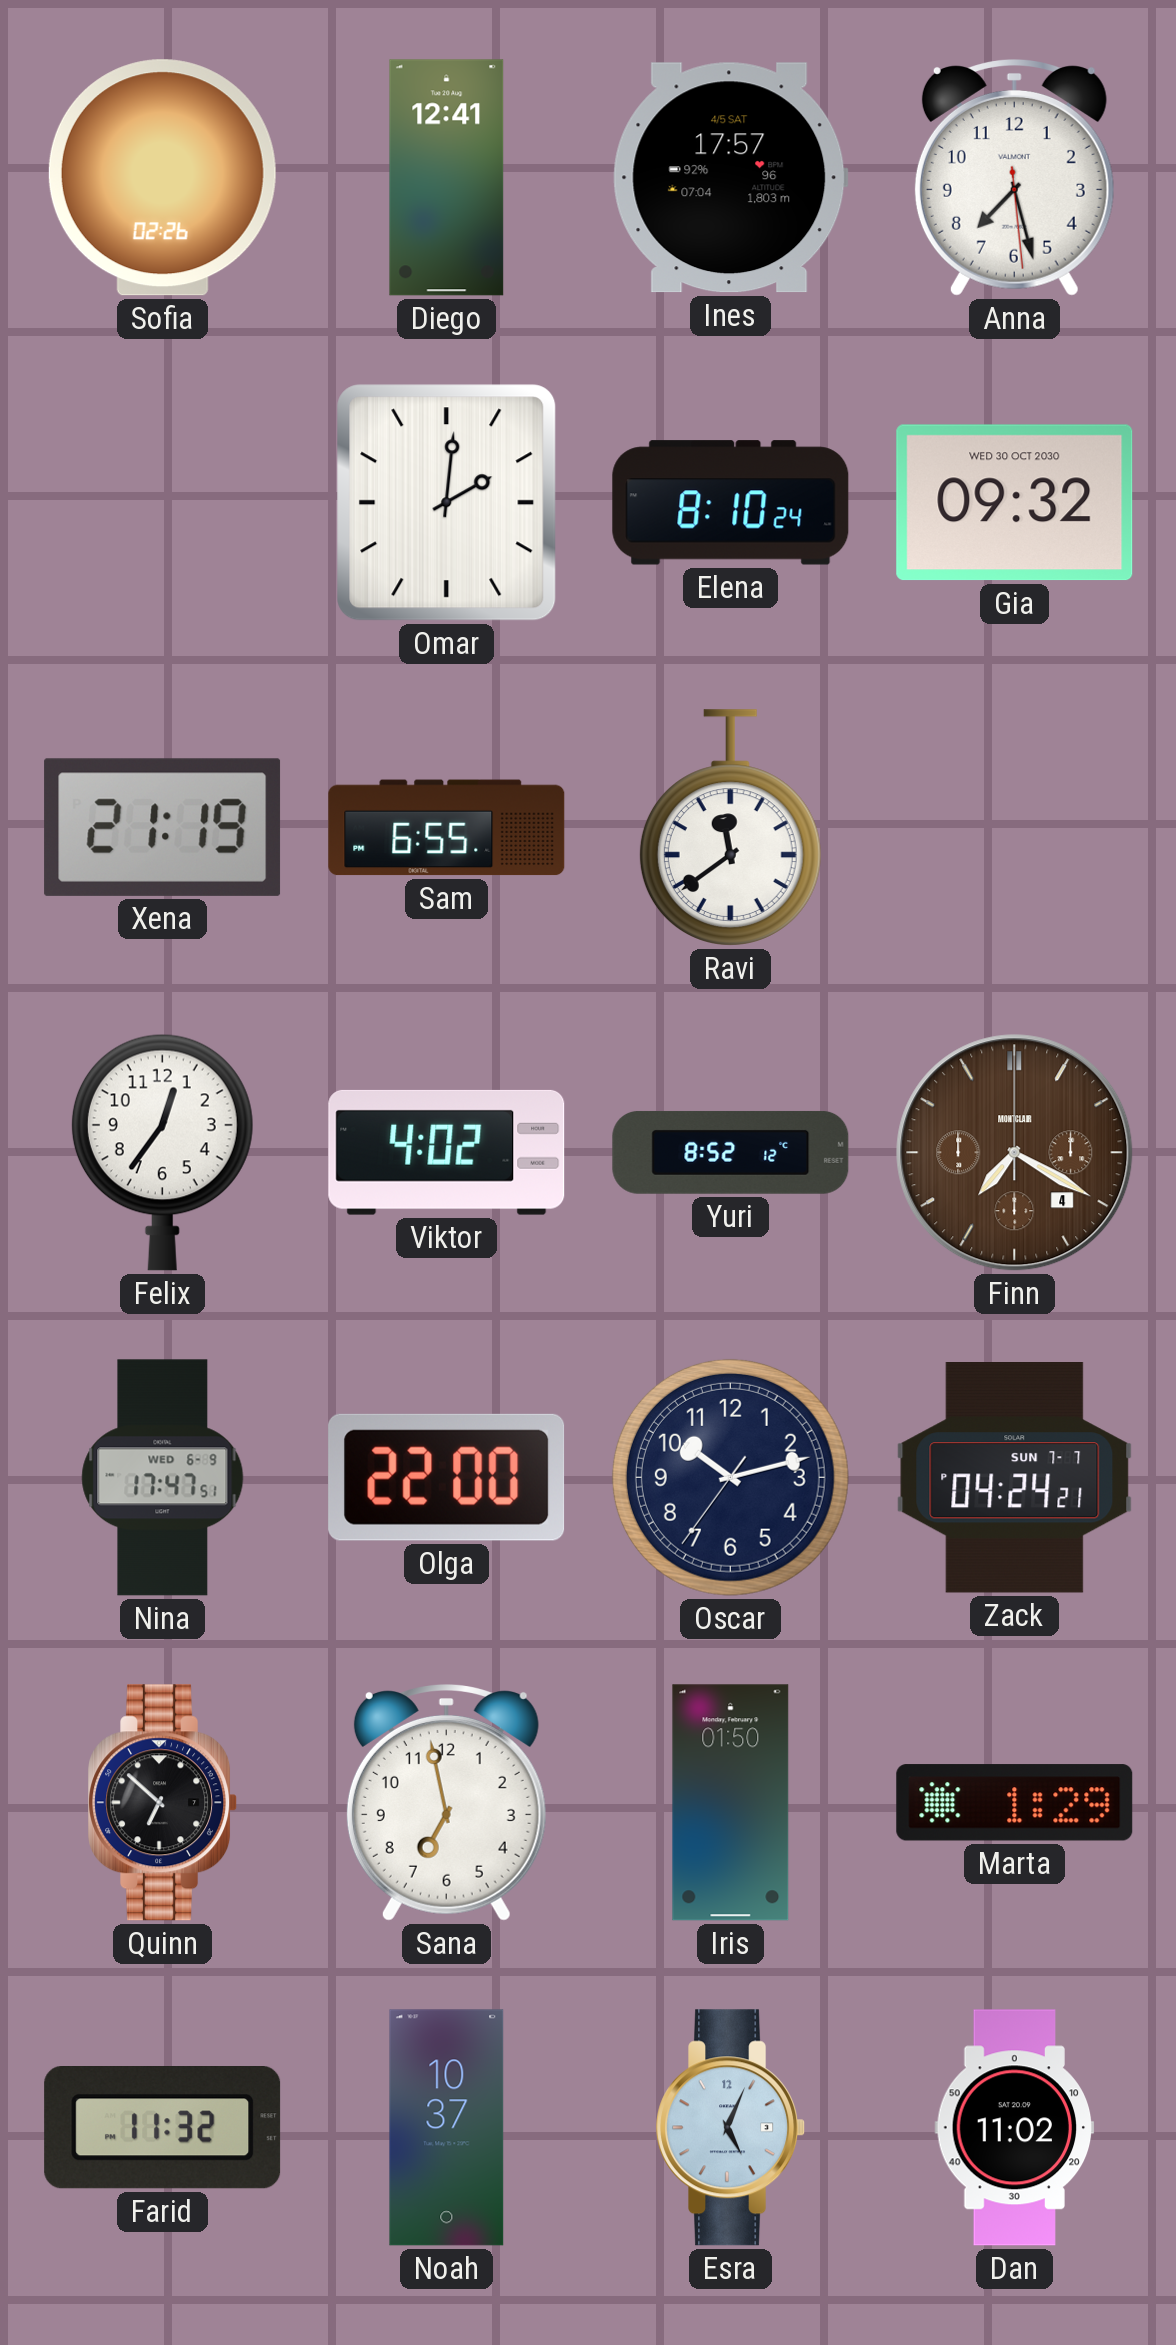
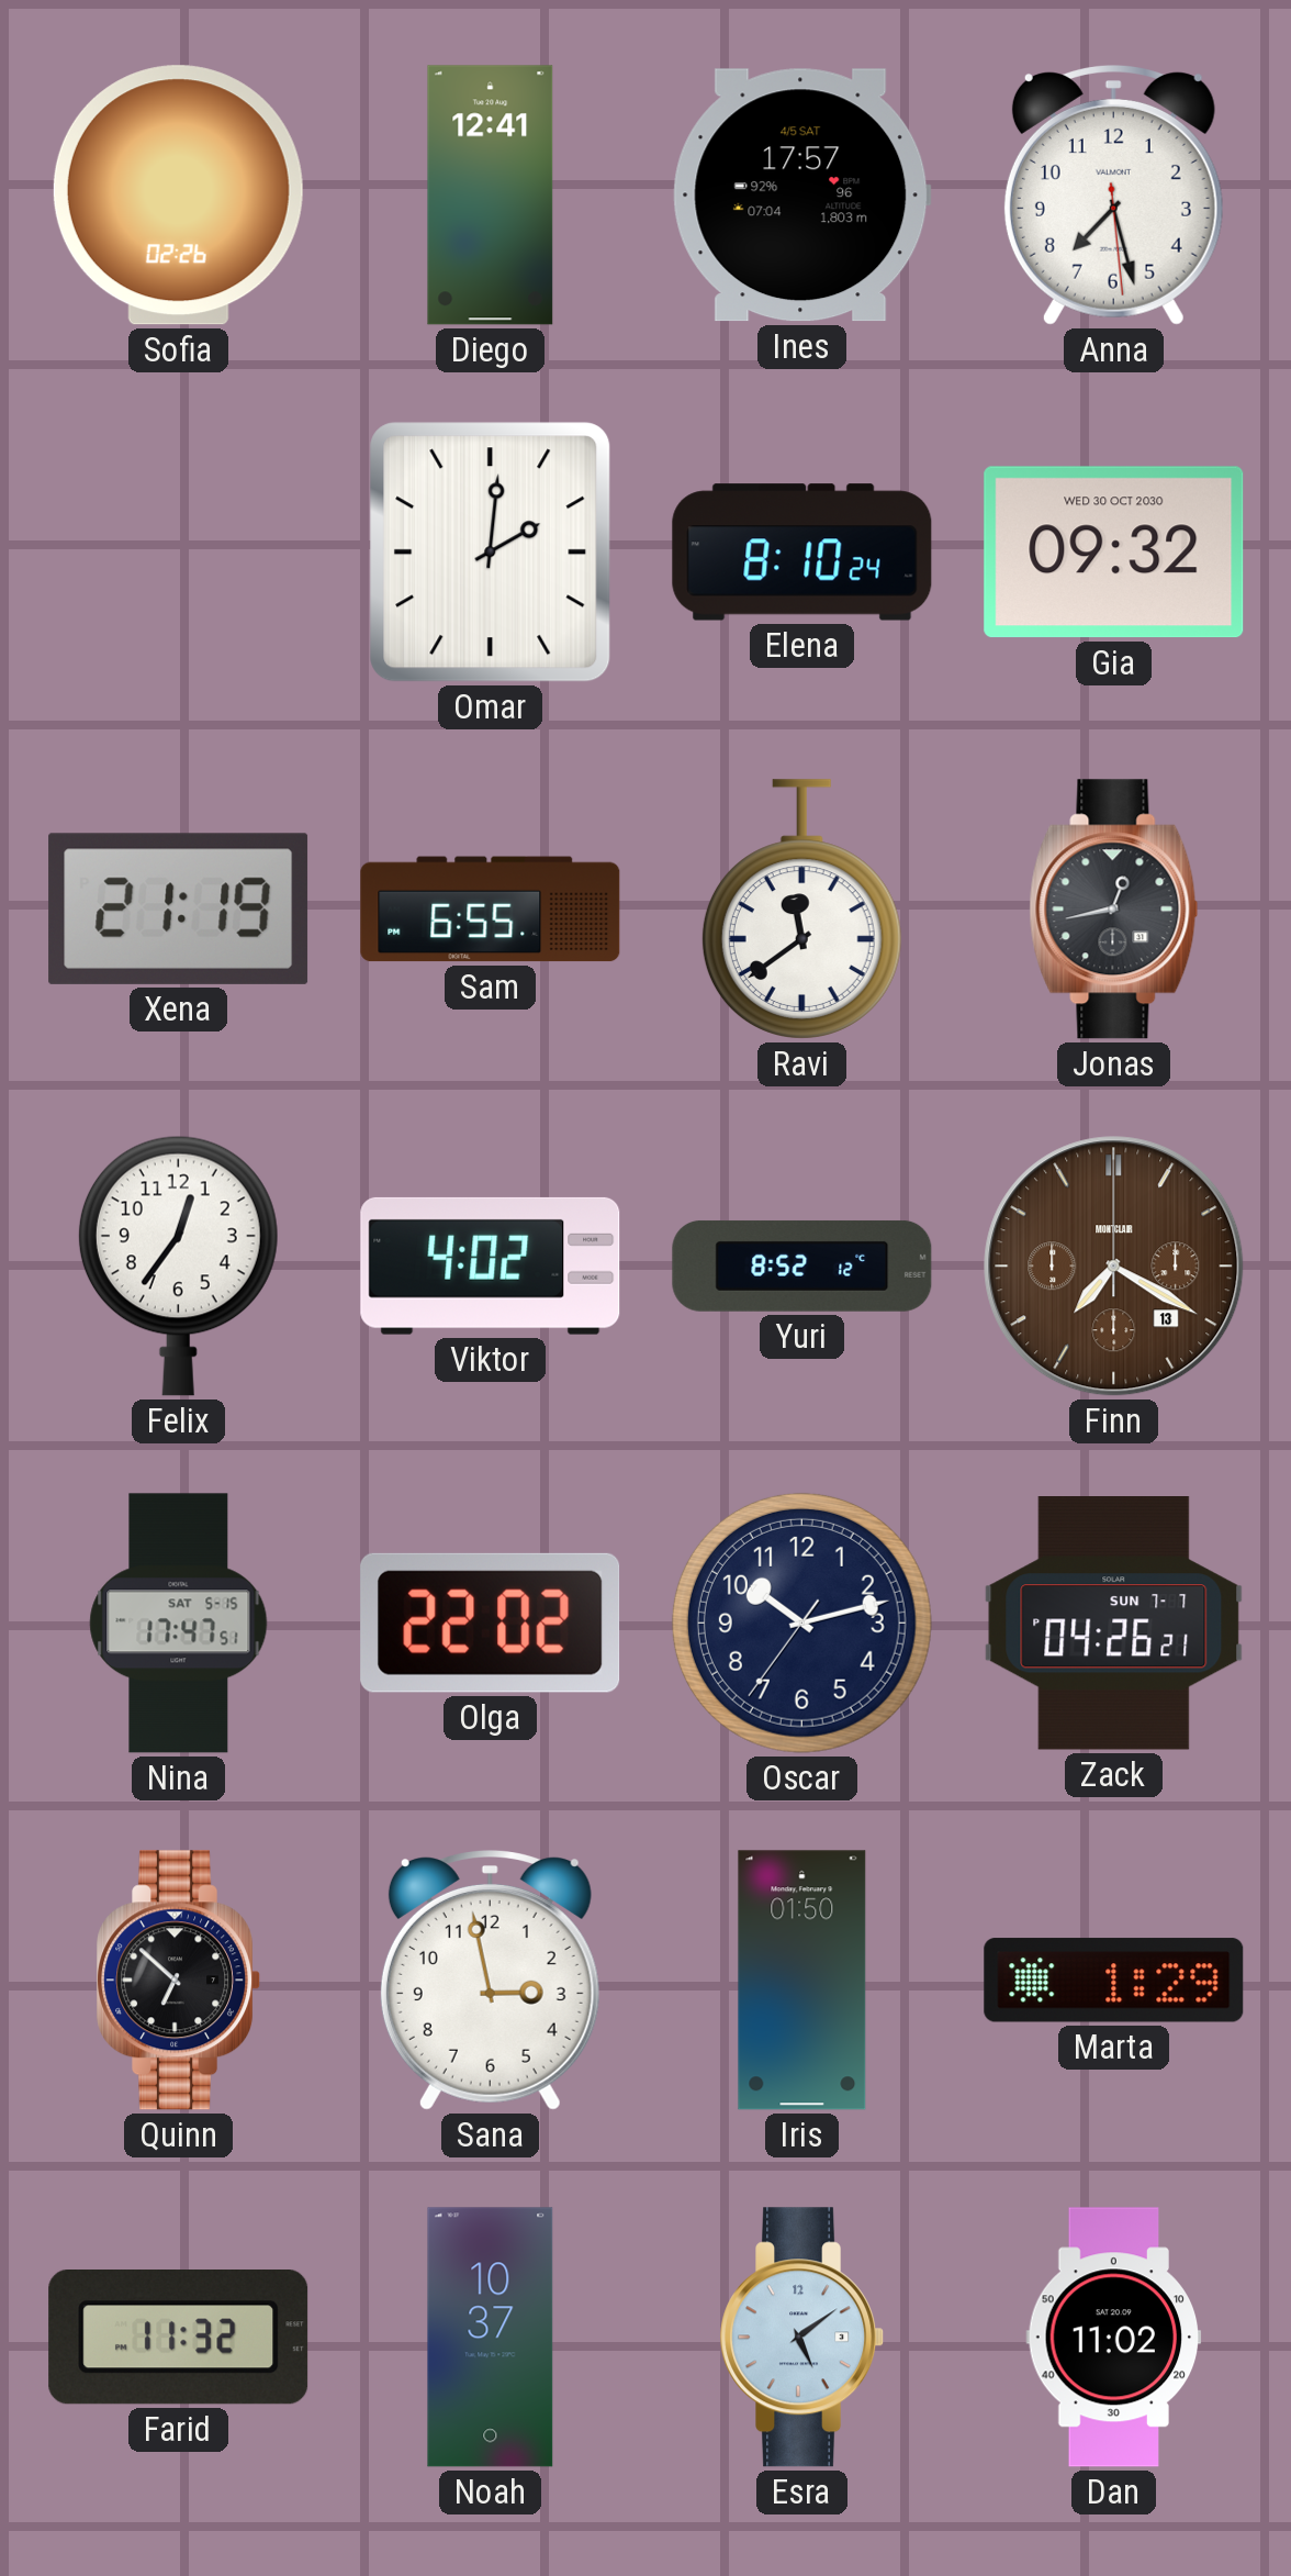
Jonas: none -> 12:43
Finn date: 4 -> 13
Nina date: WED 6-9 -> SAT 5-15
Olga: 22:00 -> 22:02
Zack: 04:24 -> 04:26
Sana: 6:58 -> 2:58
Esra: 5:04 -> 5:09
